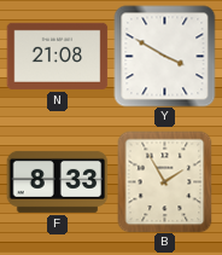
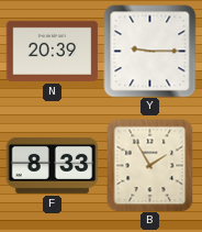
N: 21:08 -> 20:39
Y: 3:50 -> 9:15
